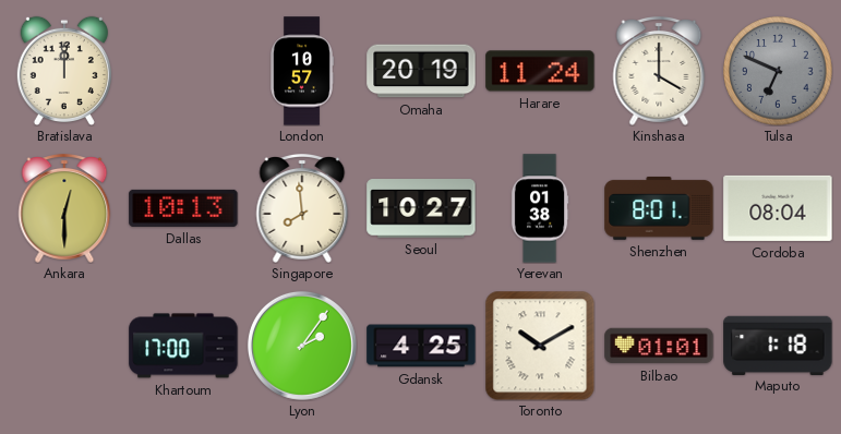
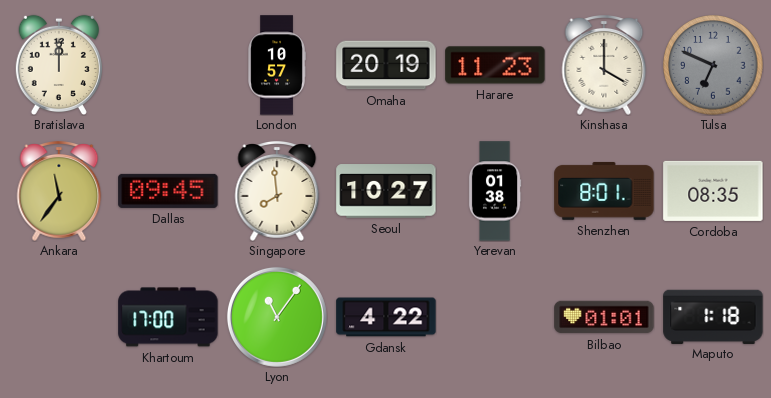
Harare: 11:24 -> 11:23
Ankara: 12:30 -> 11:36
Dallas: 10:13 -> 09:45
Cordoba: 08:04 -> 08:35
Lyon: 2:06 -> 11:06
Gdansk: 4:25 -> 4:22
Toronto: 10:10 -> none
